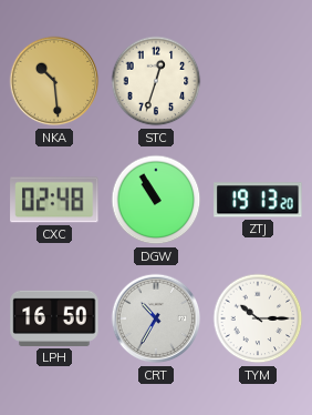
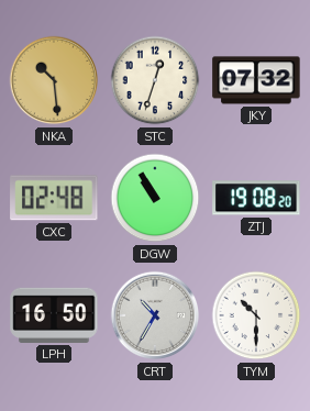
JKY: none -> 07:32
ZTJ: 19:13 -> 19:08
TYM: 10:15 -> 10:30
